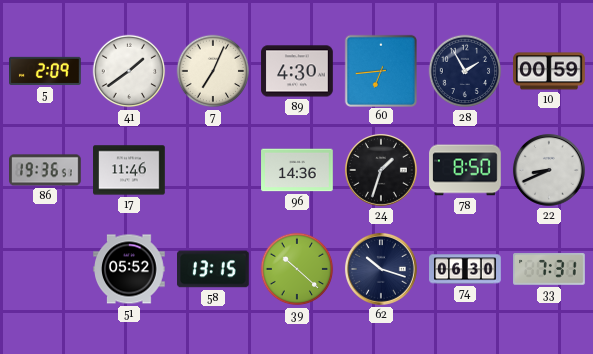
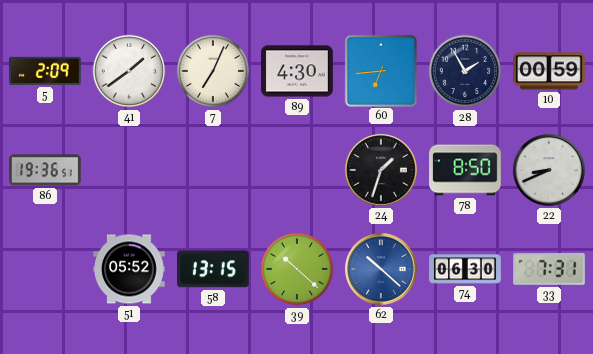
17: 11:46 -> none
96: 14:36 -> none
62: 10:18 -> 10:22
62 dial: navy -> blue
